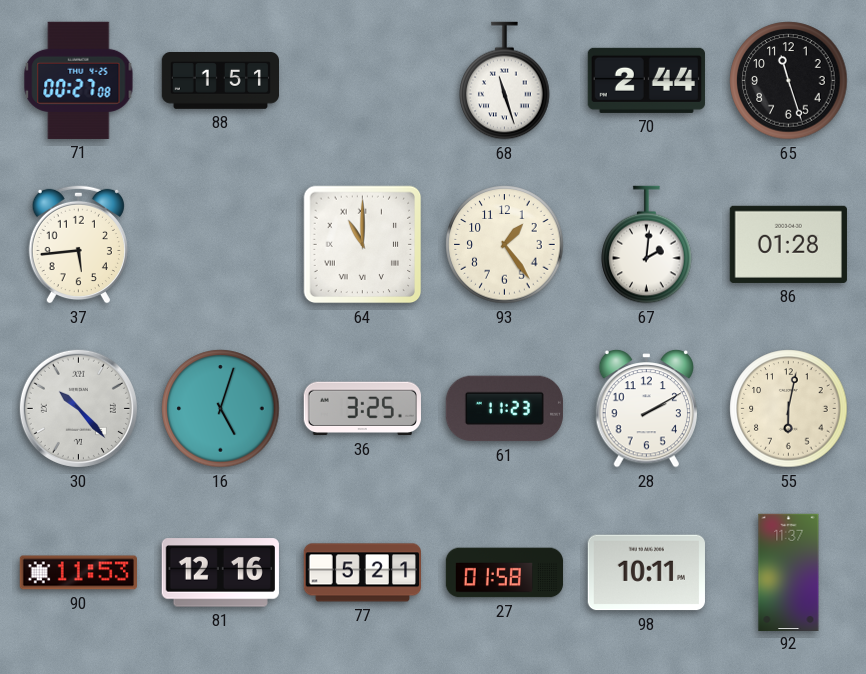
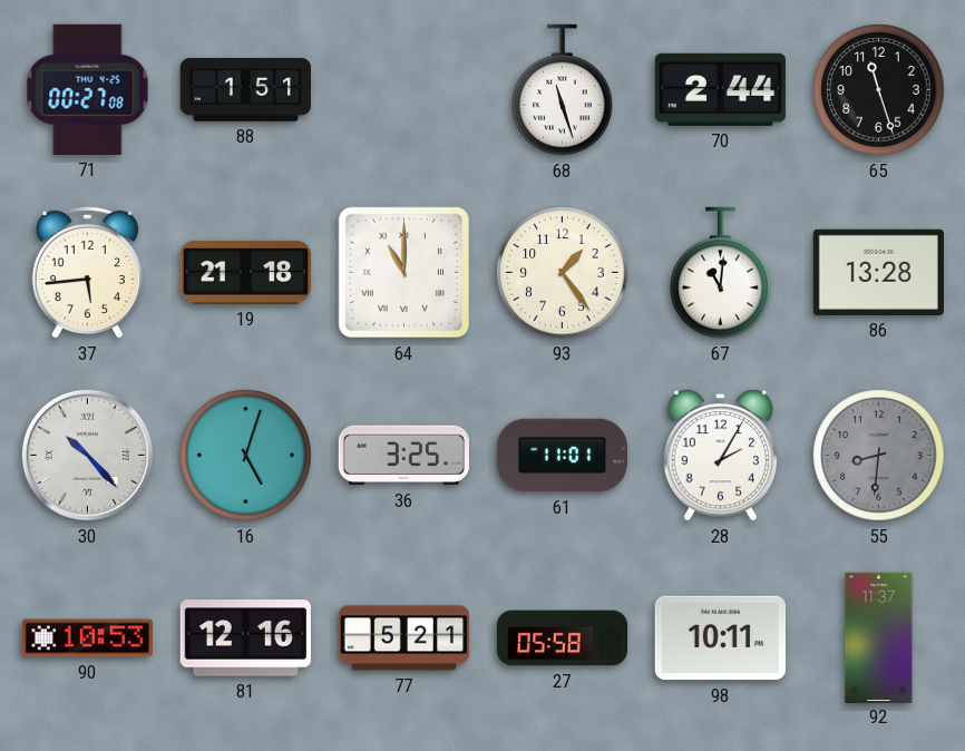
19: none -> 21:18
67: 2:01 -> 11:01
86: 01:28 -> 13:28
61: 11:23 -> 11:01
28: 2:10 -> 2:05
55: 6:02 -> 8:31
55 dial: cream -> grey
90: 11:53 -> 10:53
27: 01:58 -> 05:58
